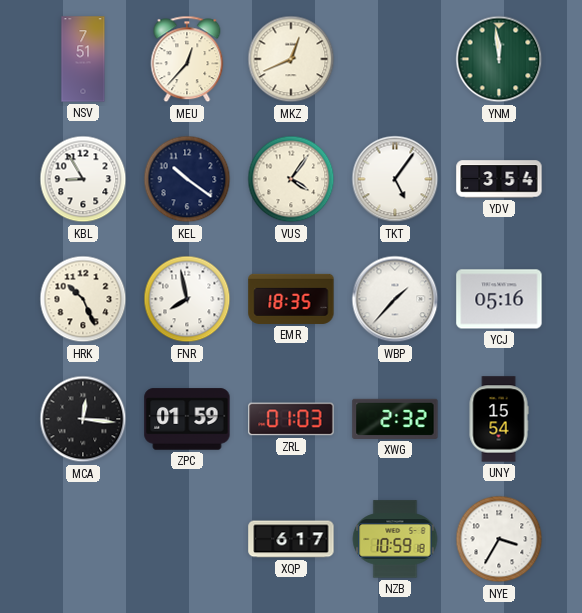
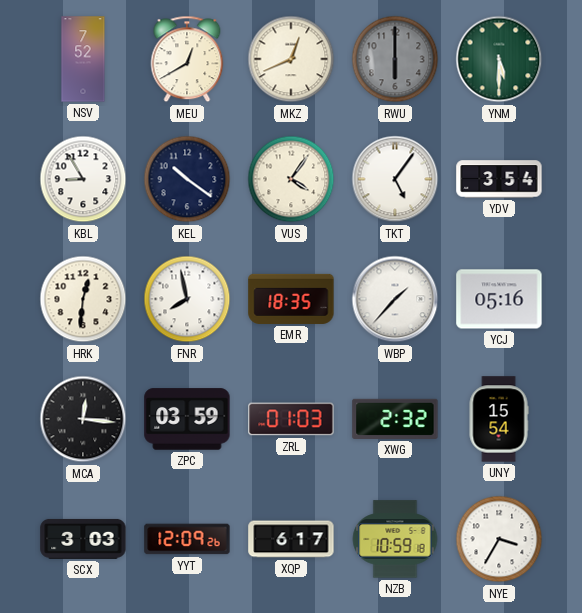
NSV: 7:51 -> 7:52
MEU: 12:37 -> 12:40
RWU: none -> 6:00
YNM: 11:59 -> 5:30
HRK: 10:26 -> 12:31
ZPC: 01:59 -> 03:59
SCX: none -> 3:03
YYT: none -> 12:09
